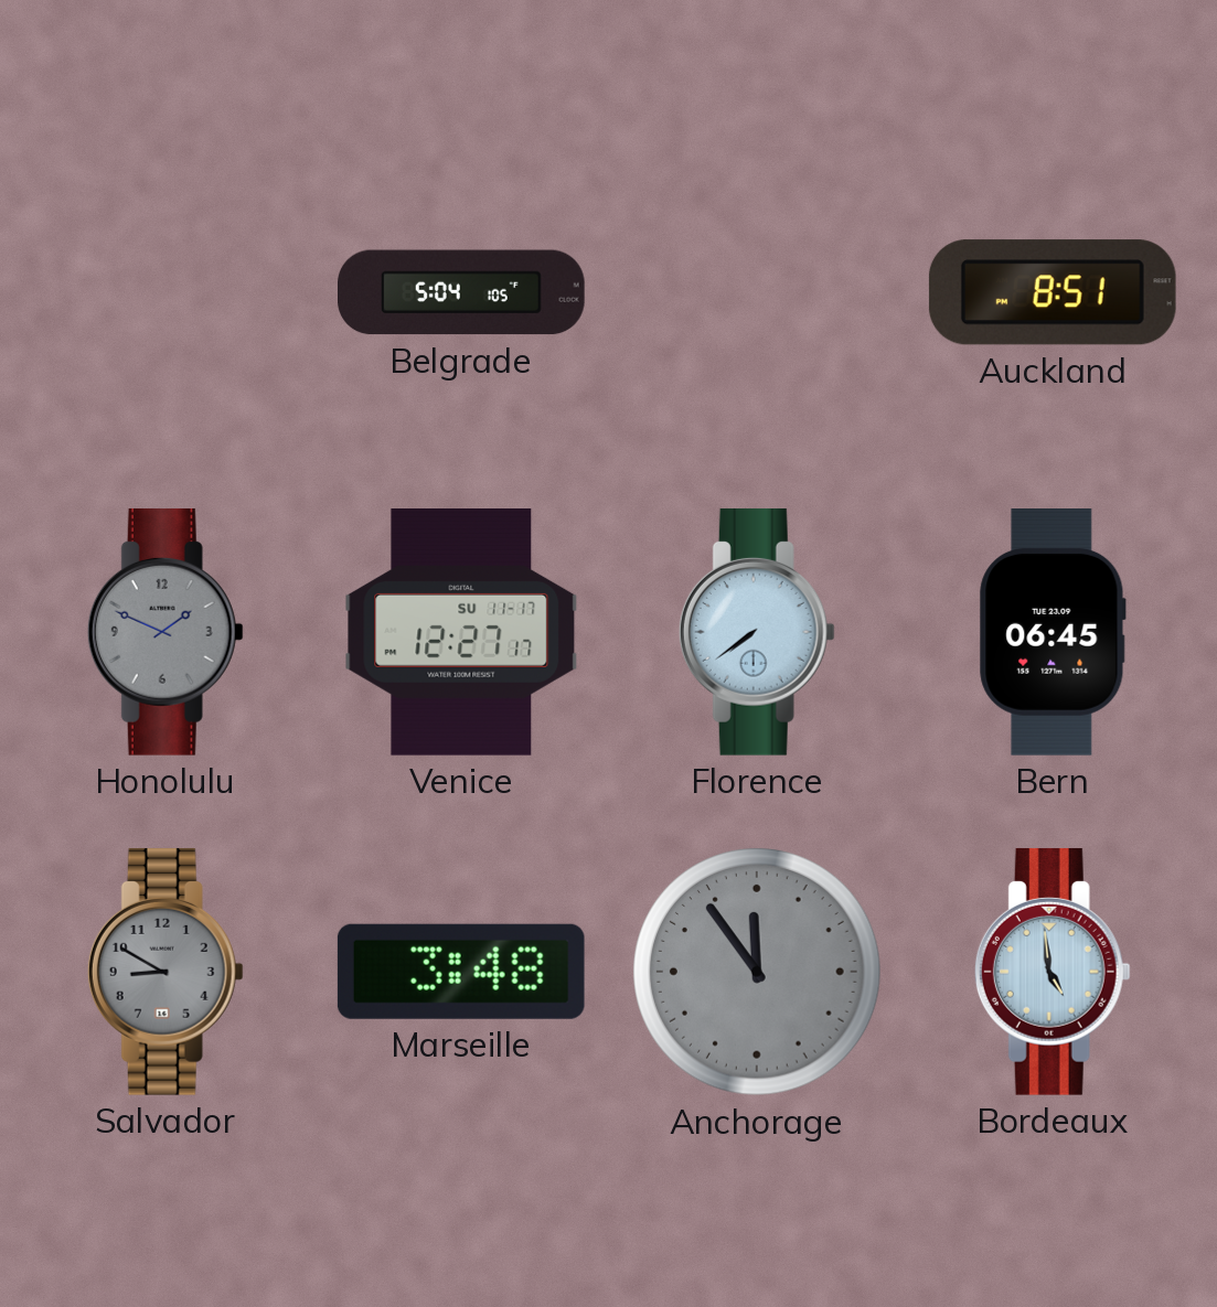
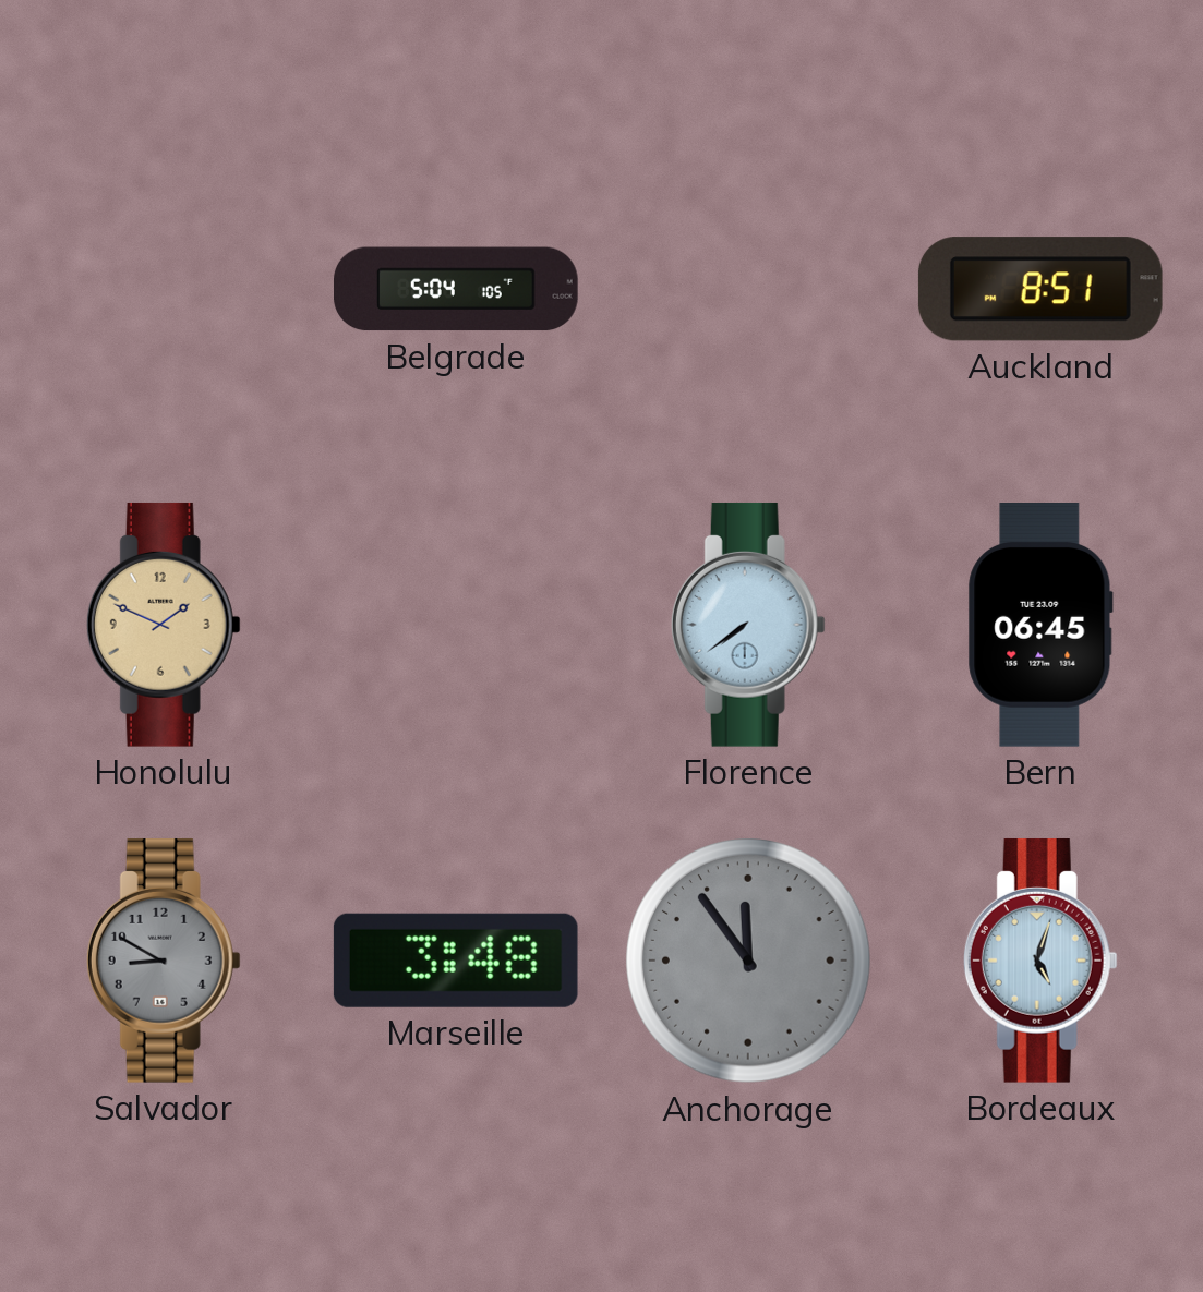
Honolulu dial: grey -> champagne
Venice: 12:27 -> none
Bordeaux: 4:59 -> 5:03
